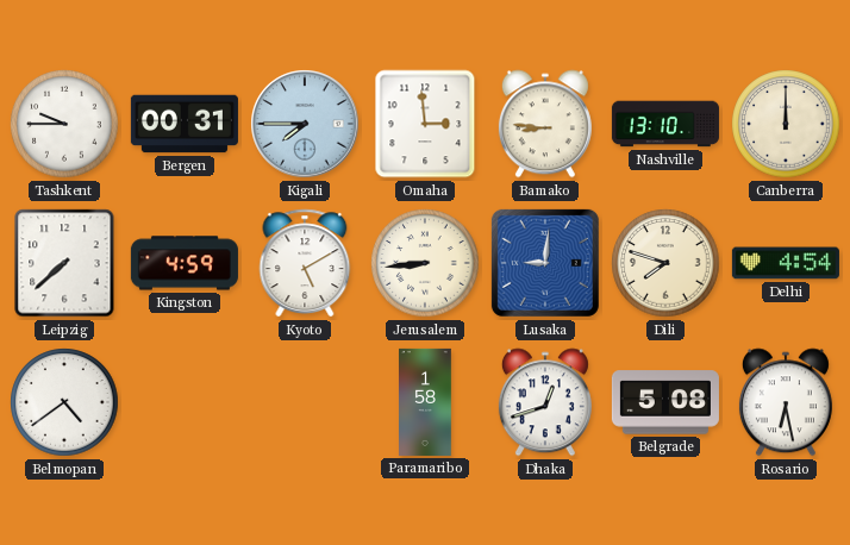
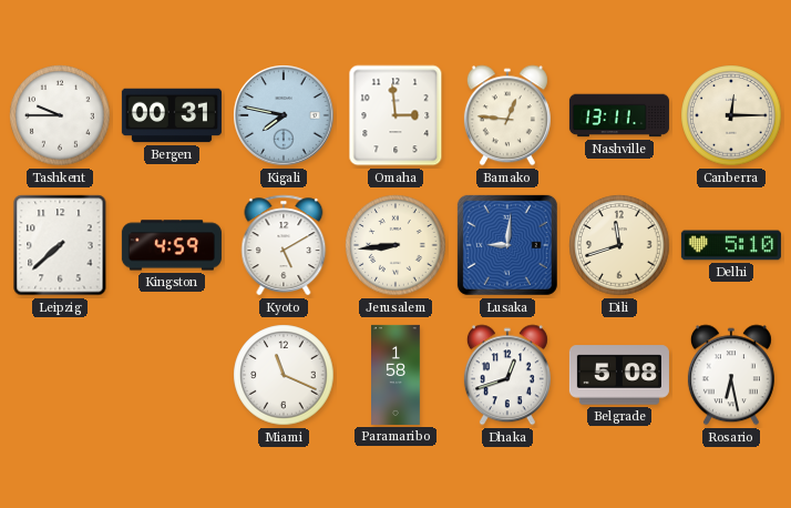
Kigali: 7:45 -> 7:47
Bamako: 8:46 -> 12:46
Nashville: 13:10 -> 13:11
Canberra: 12:00 -> 12:15
Dili: 7:48 -> 11:42
Delhi: 4:54 -> 5:10
Belmopan: 4:39 -> none
Miami: none -> 11:19
